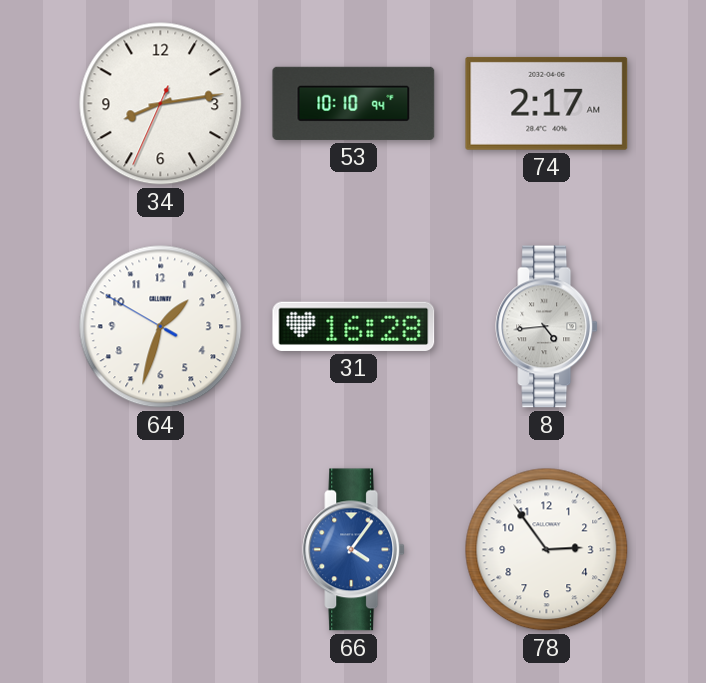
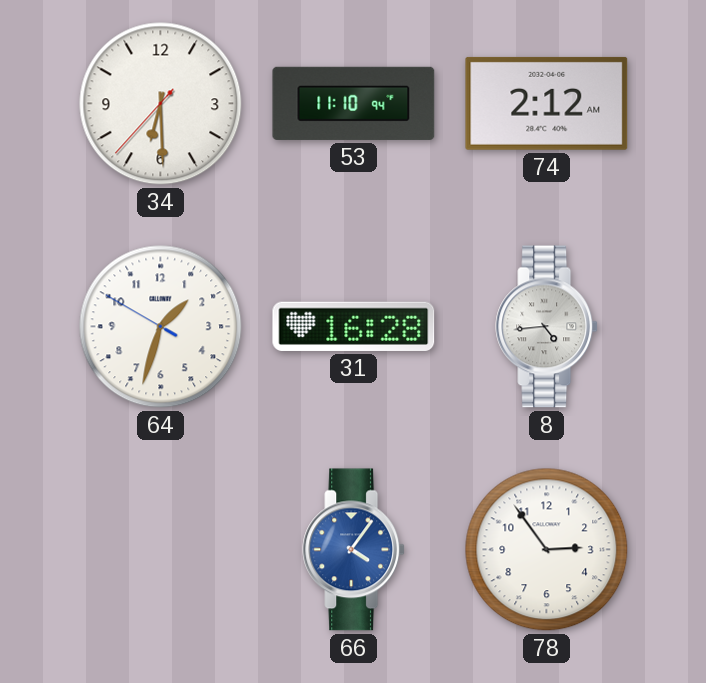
34: 8:13 -> 6:29
53: 10:10 -> 11:10
74: 2:17 -> 2:12
